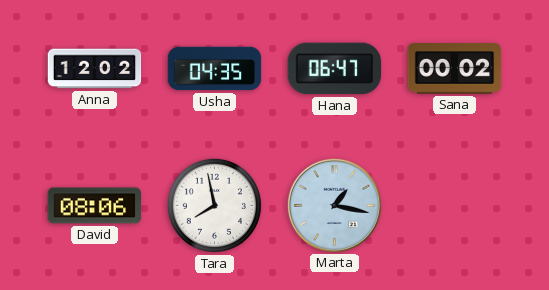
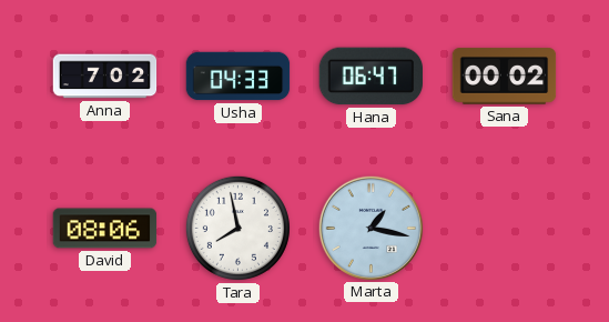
Anna: 12:02 -> 7:02
Usha: 04:35 -> 04:33
